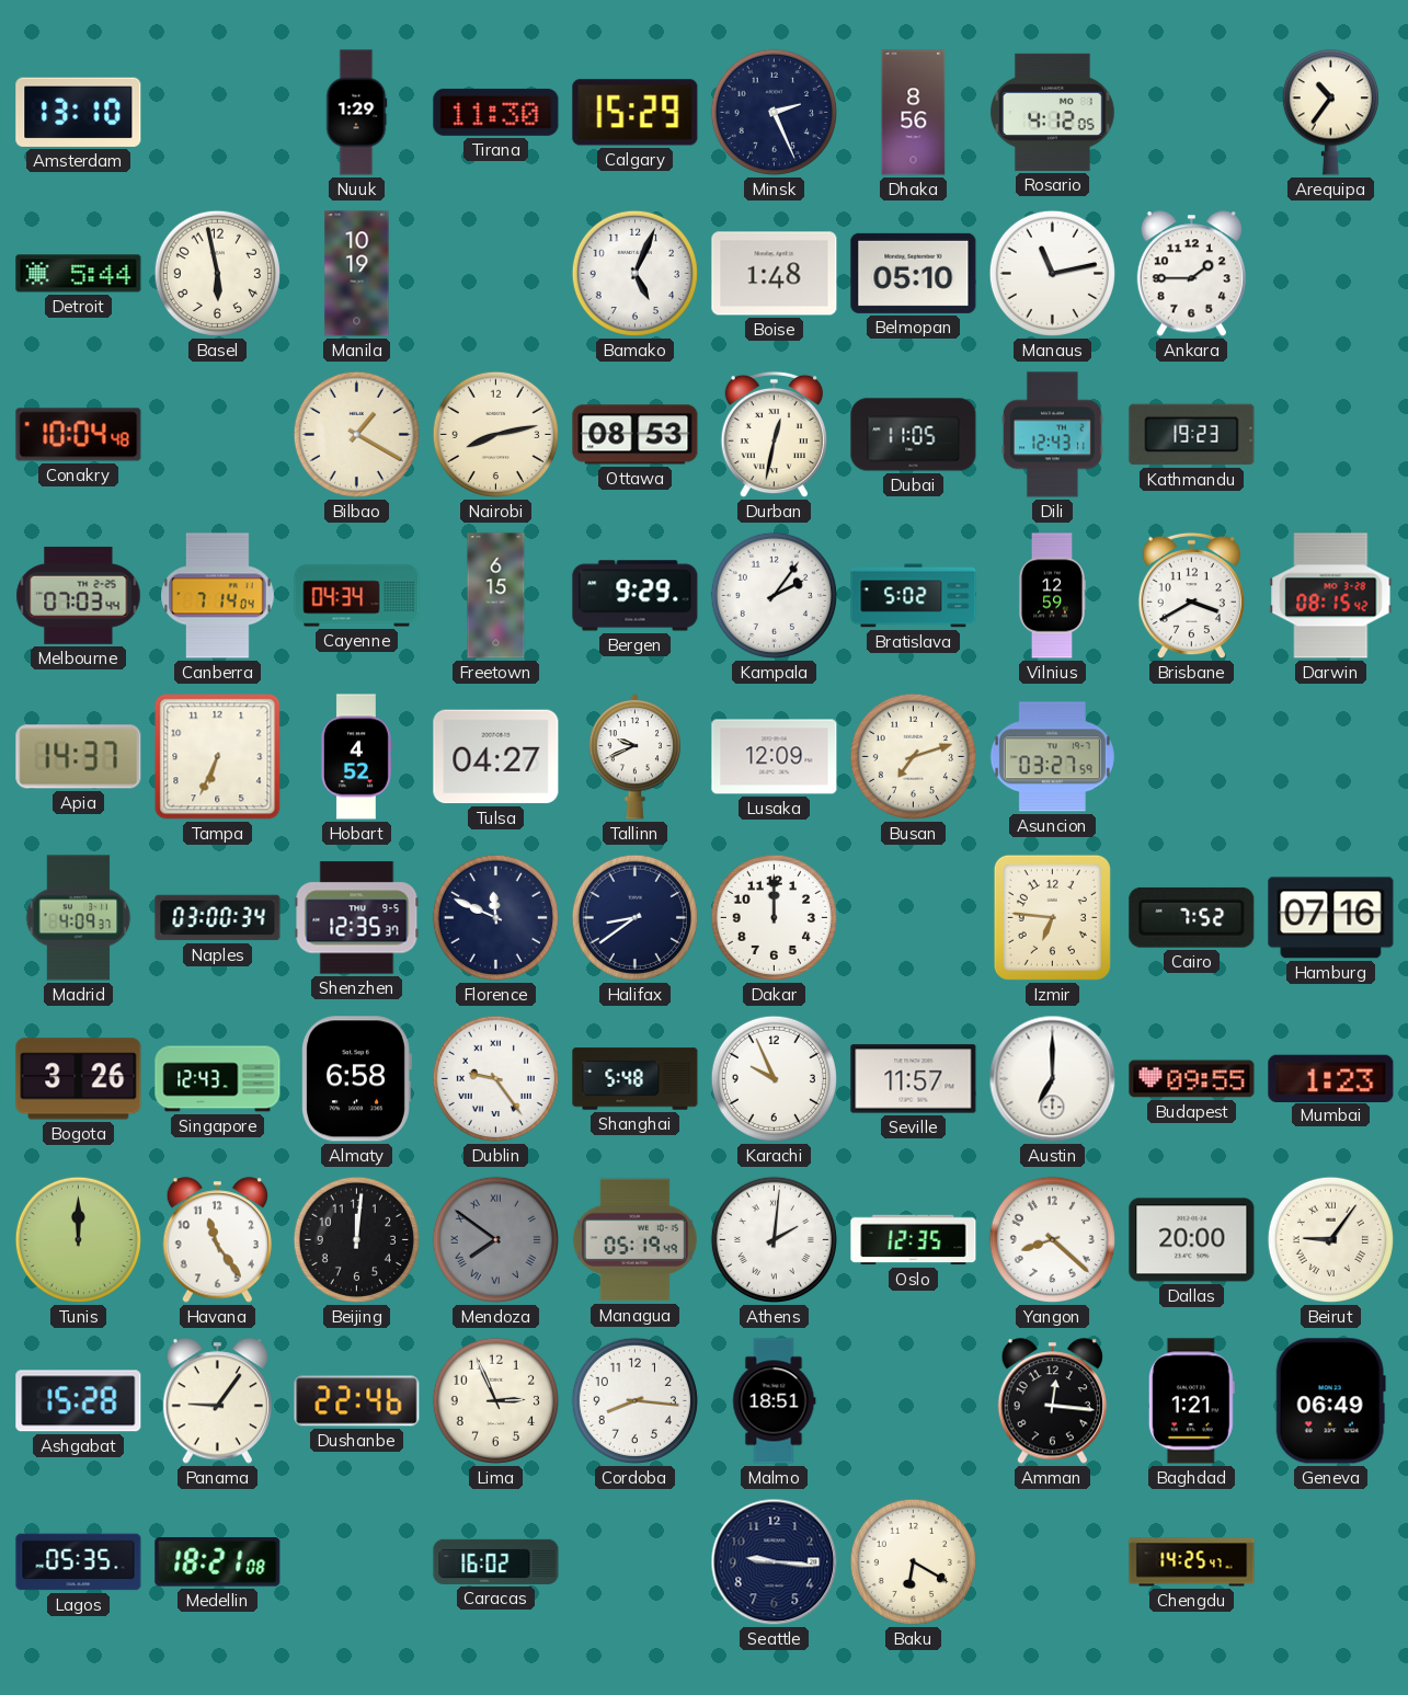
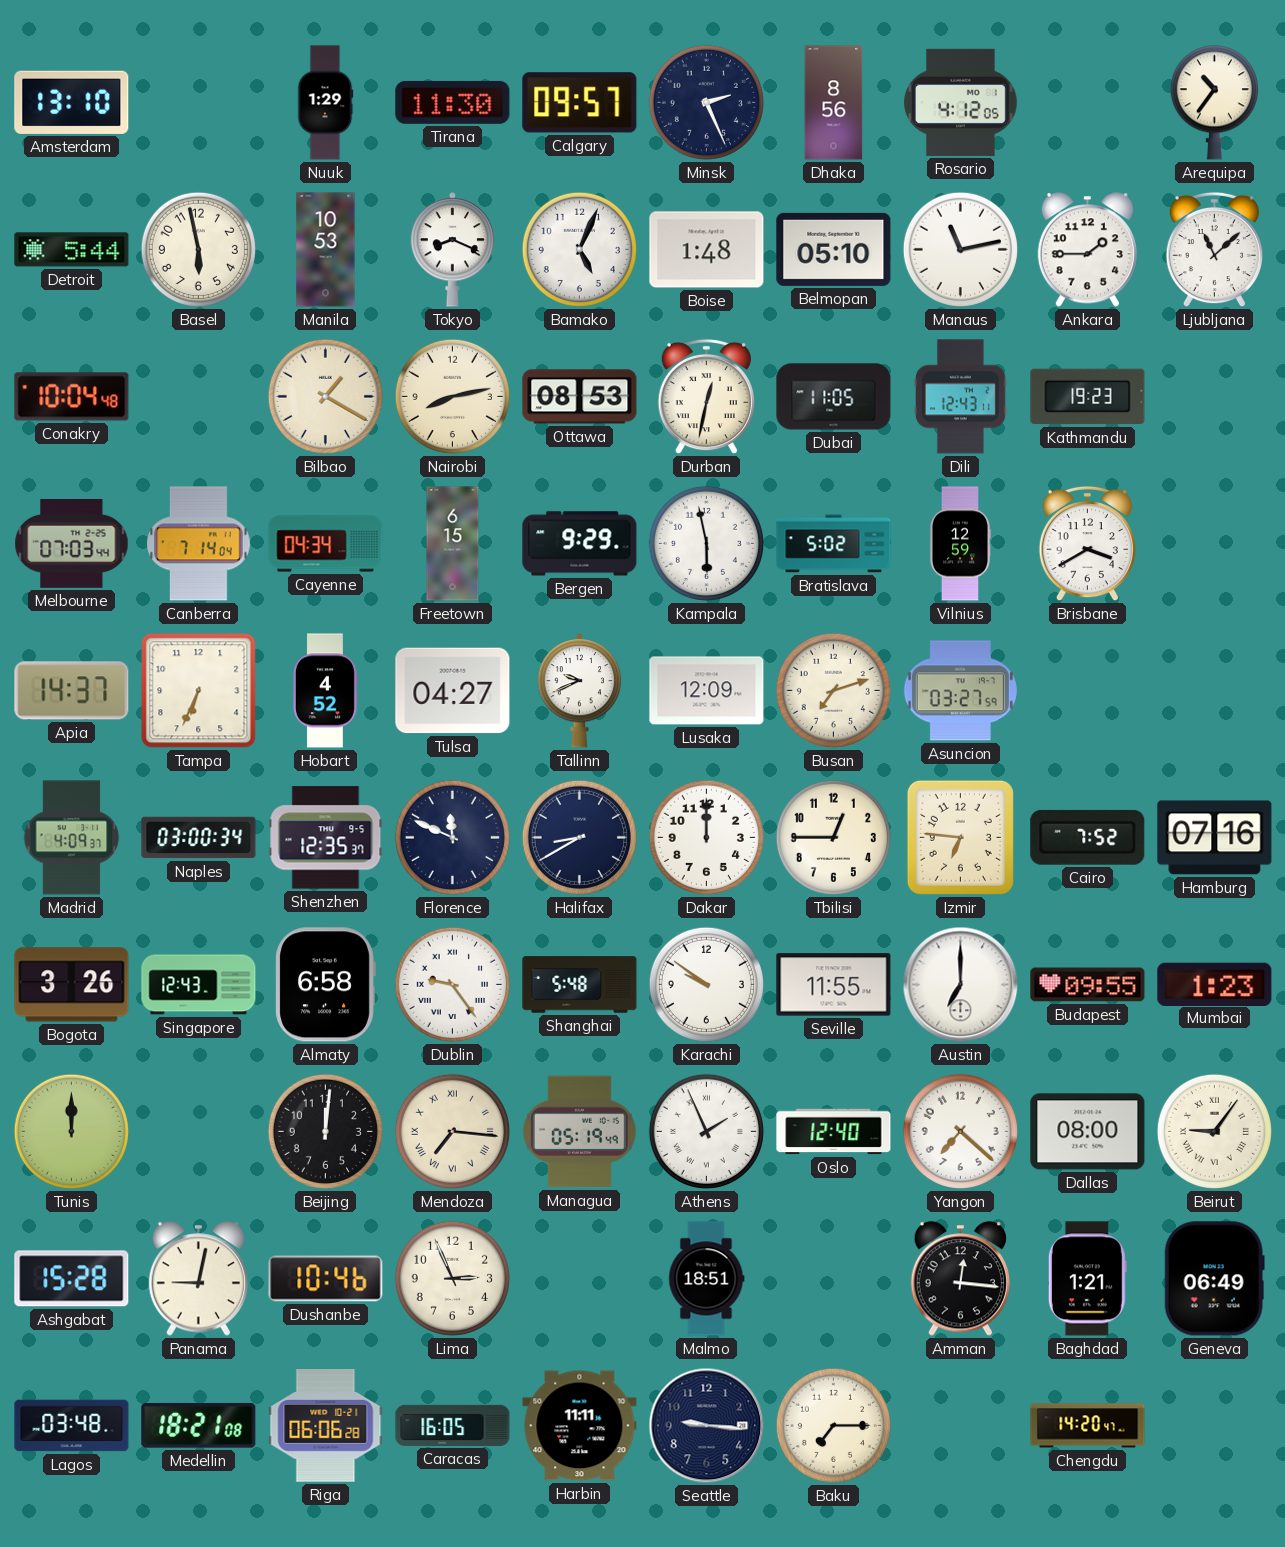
Calgary: 15:29 -> 09:57
Manila: 10:19 -> 10:53
Tokyo: none -> 8:19
Ljubljana: none -> 11:08
Kampala: 2:06 -> 5:58
Darwin: 08:15 -> none
Halifax: 8:39 -> 8:40
Tbilisi: none -> 12:45
Karachi: 9:56 -> 9:51
Seville: 11:57 -> 11:55
Havana: 11:24 -> none
Mendoza: 7:51 -> 7:16
Mendoza dial: grey -> cream
Athens: 2:01 -> 1:56
Oslo: 12:35 -> 12:40
Yangon: 8:22 -> 7:22
Dallas: 20:00 -> 08:00
Panama: 9:06 -> 9:02
Dushanbe: 22:46 -> 10:46
Cordoba: 8:16 -> none
Lagos: 05:35 -> 03:48
Riga: none -> 06:06
Caracas: 16:02 -> 16:05
Harbin: none -> 11:11
Baku: 6:20 -> 7:15
Chengdu: 14:25 -> 14:20
